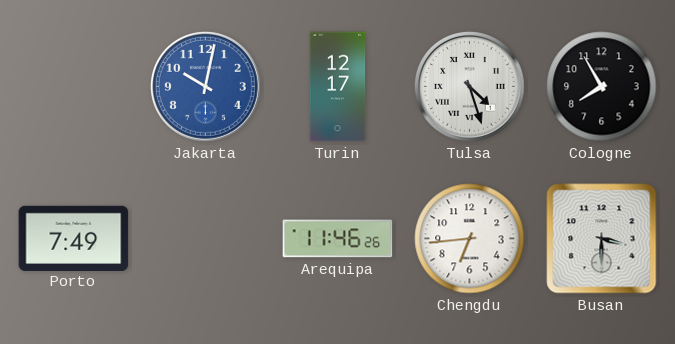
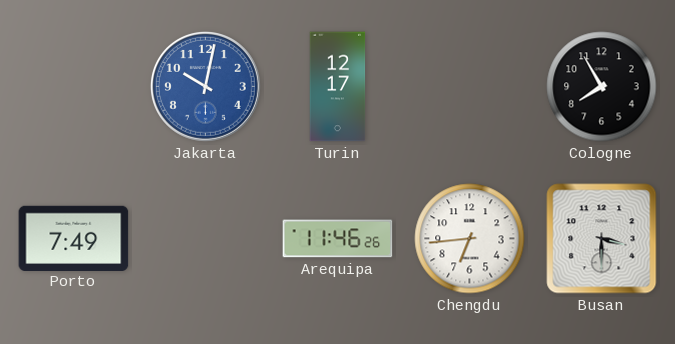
Tulsa: 4:27 -> none
